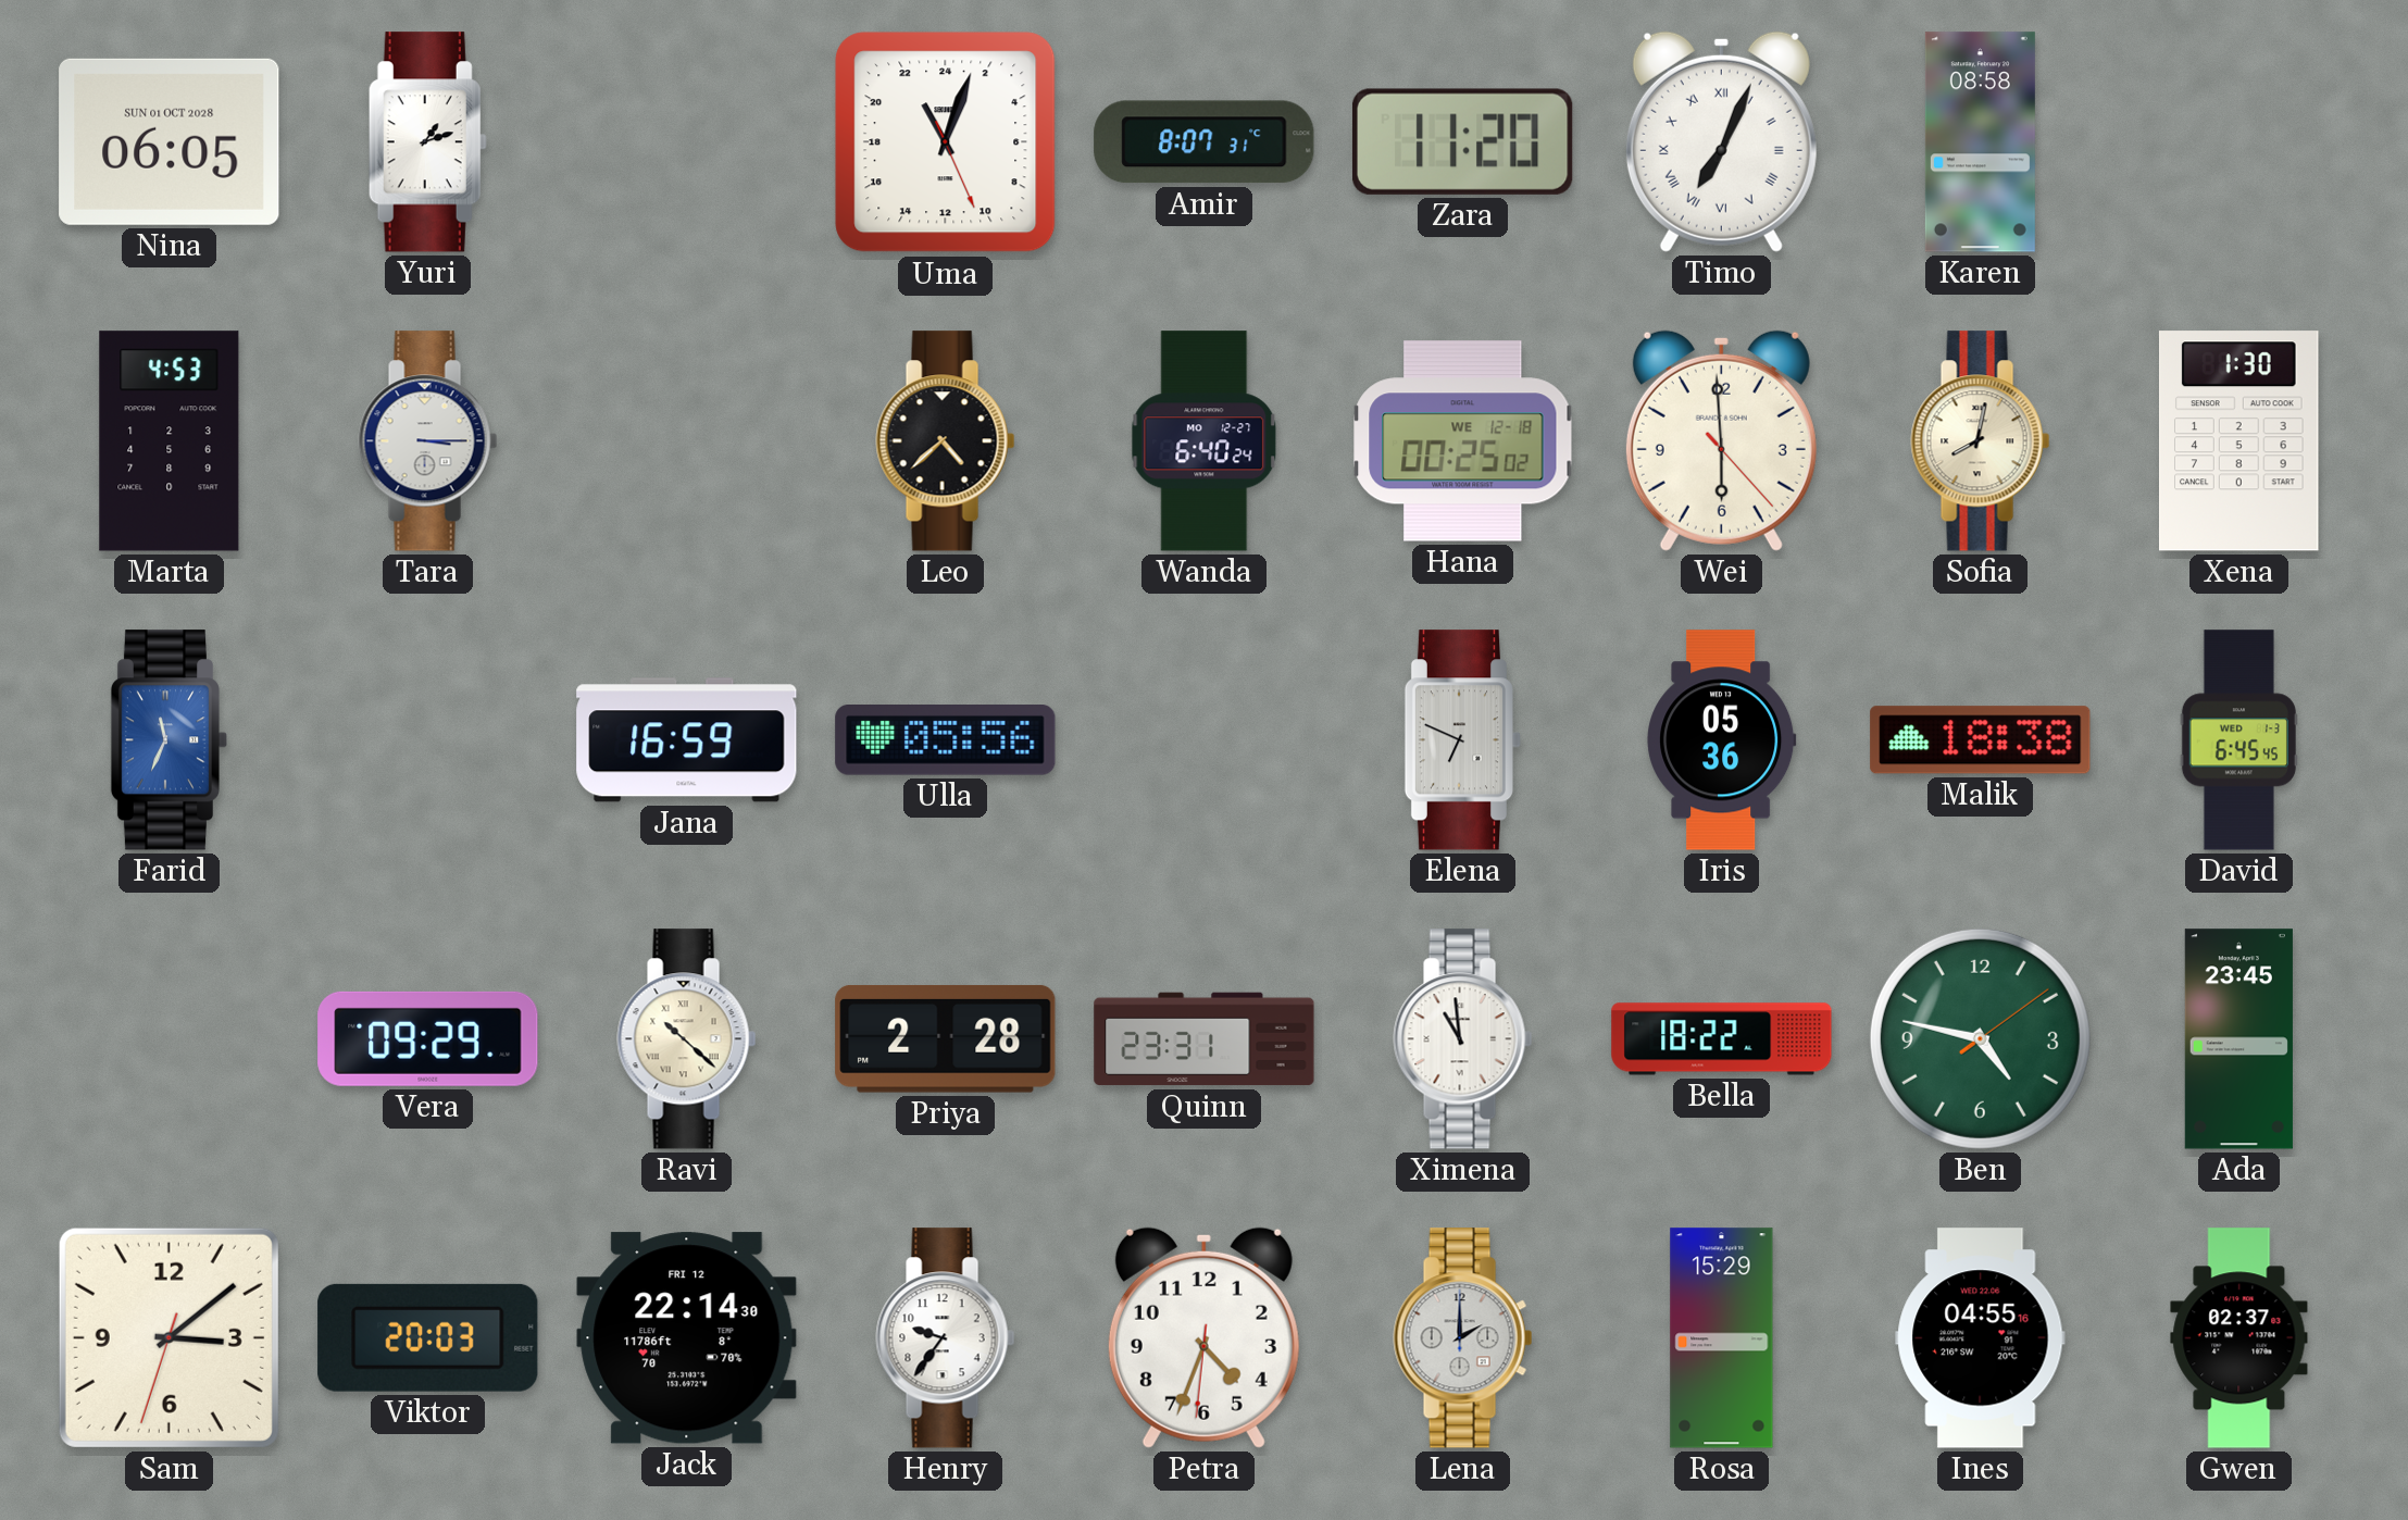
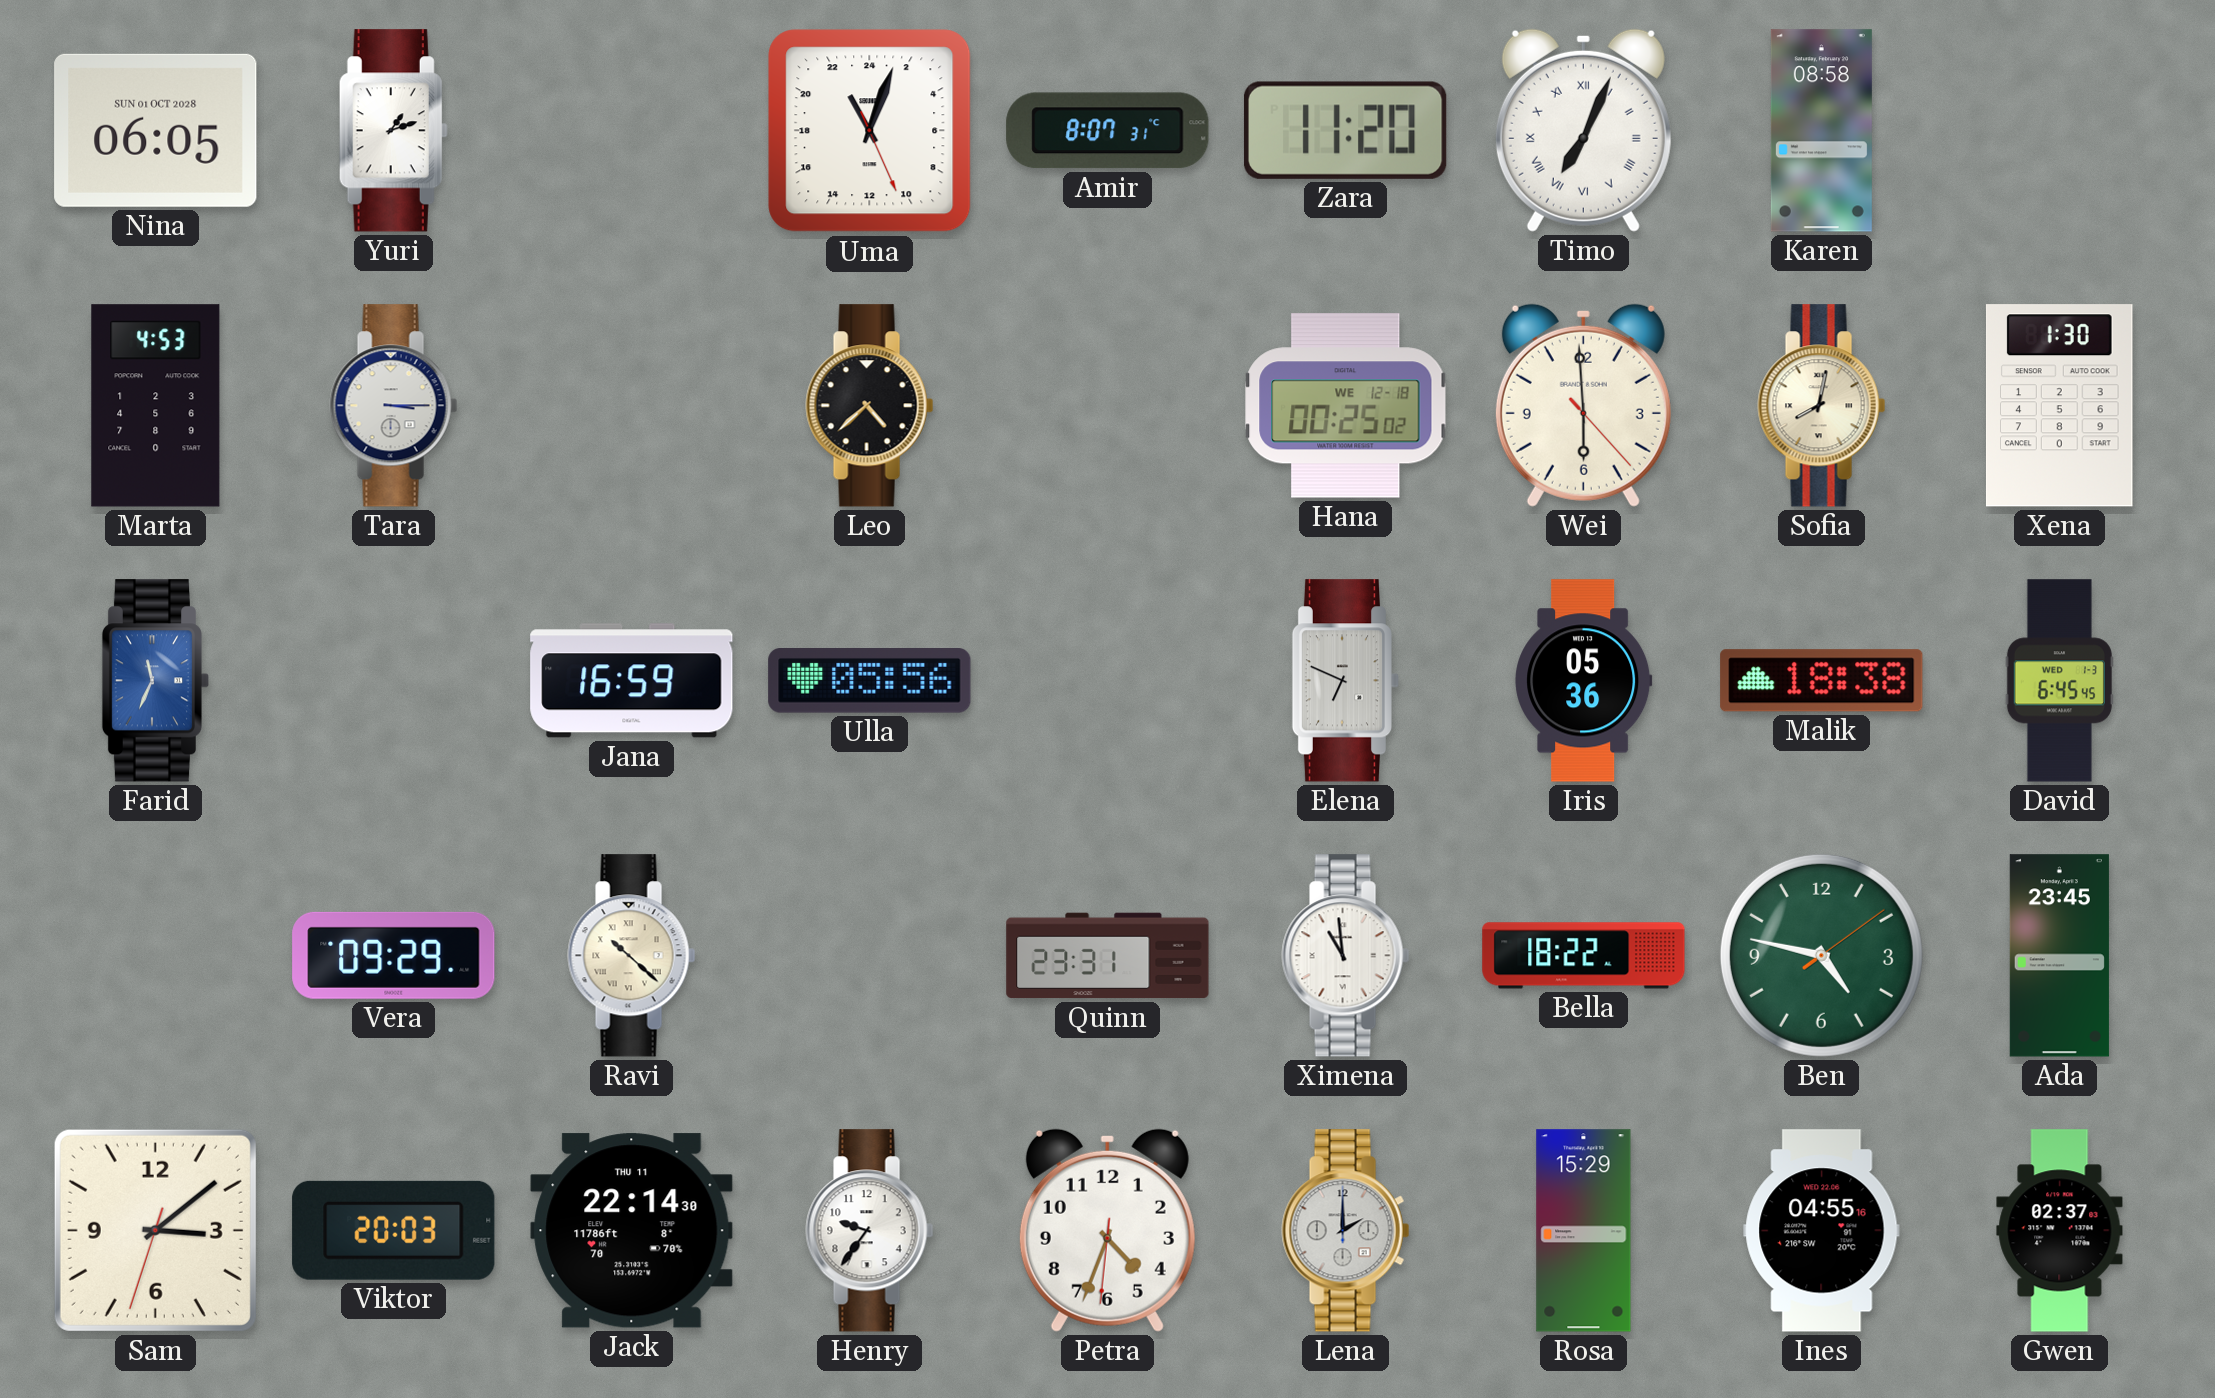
Wanda: 6:40 -> none
Priya: 2:28 -> none
Jack date: FRI 12 -> THU 11
